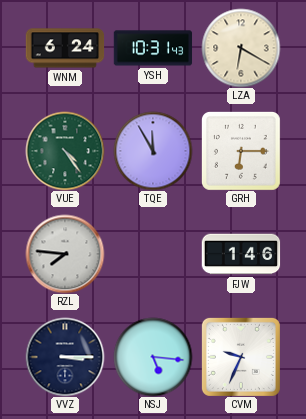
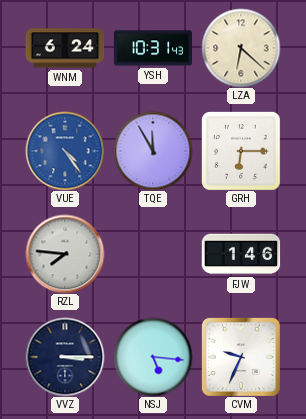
LZA: 6:20 -> 6:22
VUE dial: green -> blue
